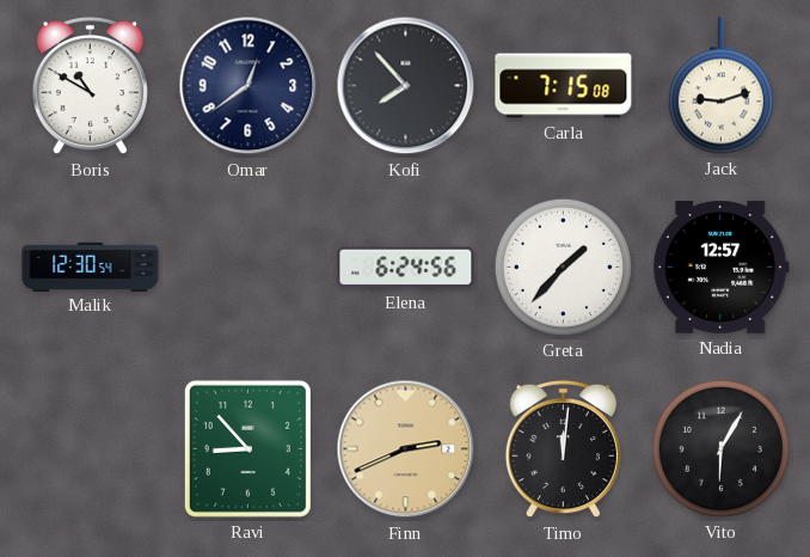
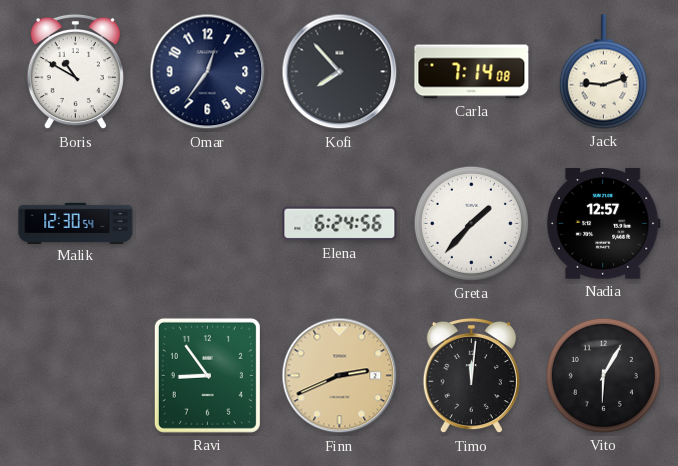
Omar: 12:39 -> 12:36
Carla: 7:15 -> 7:14
Ravi: 8:53 -> 8:54
